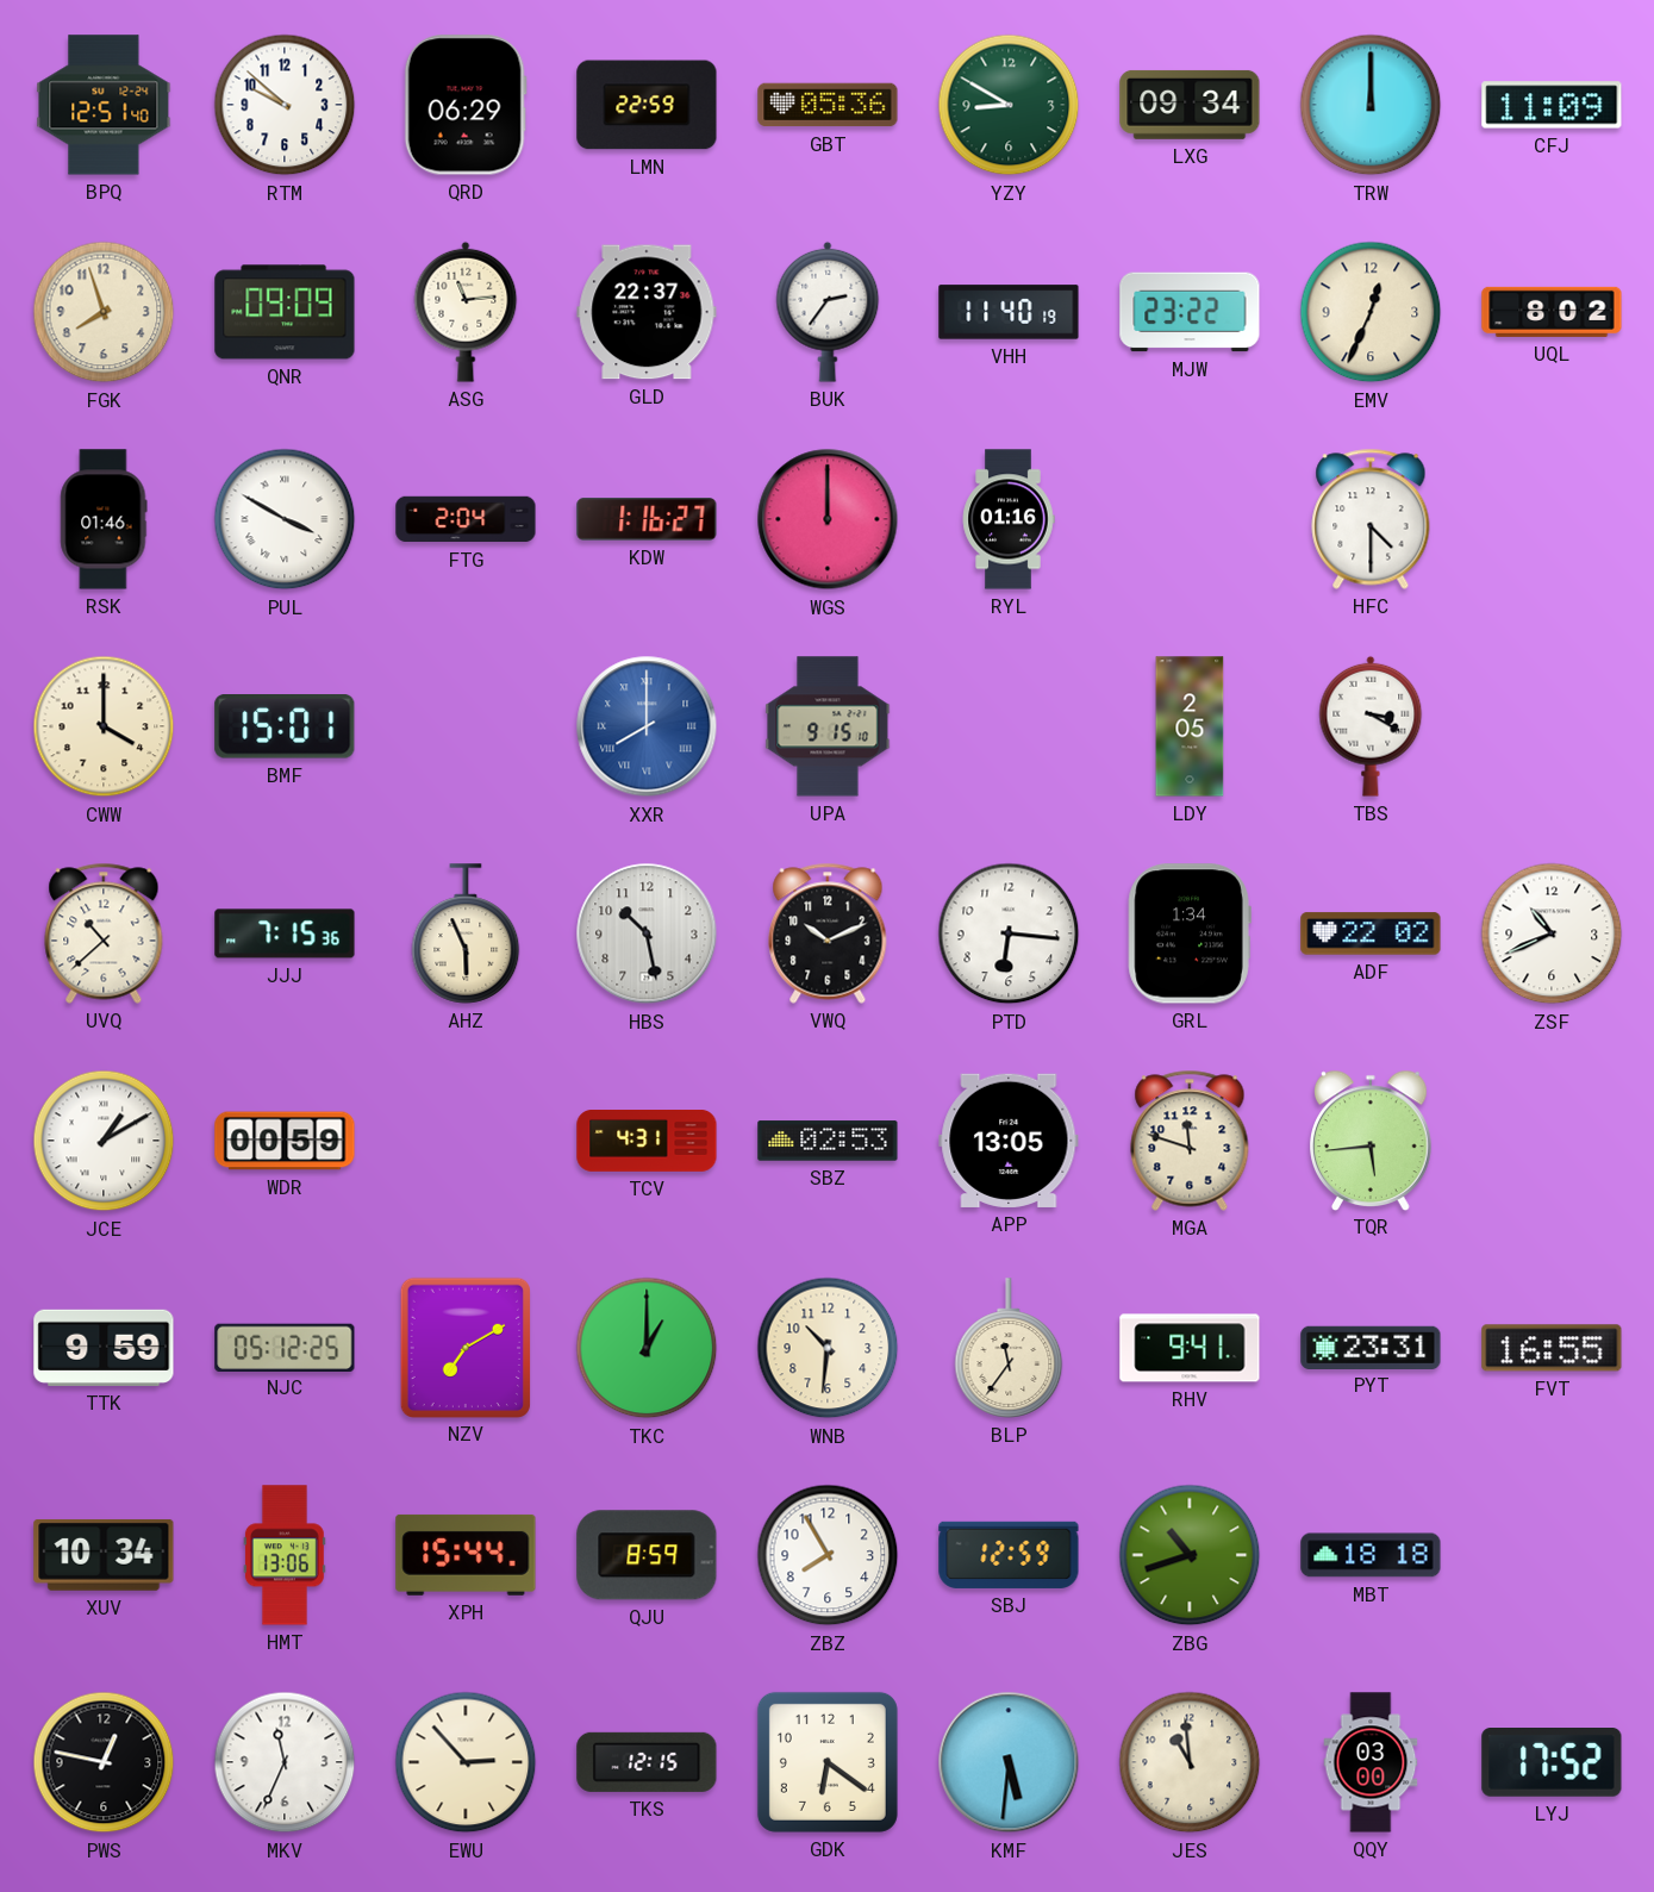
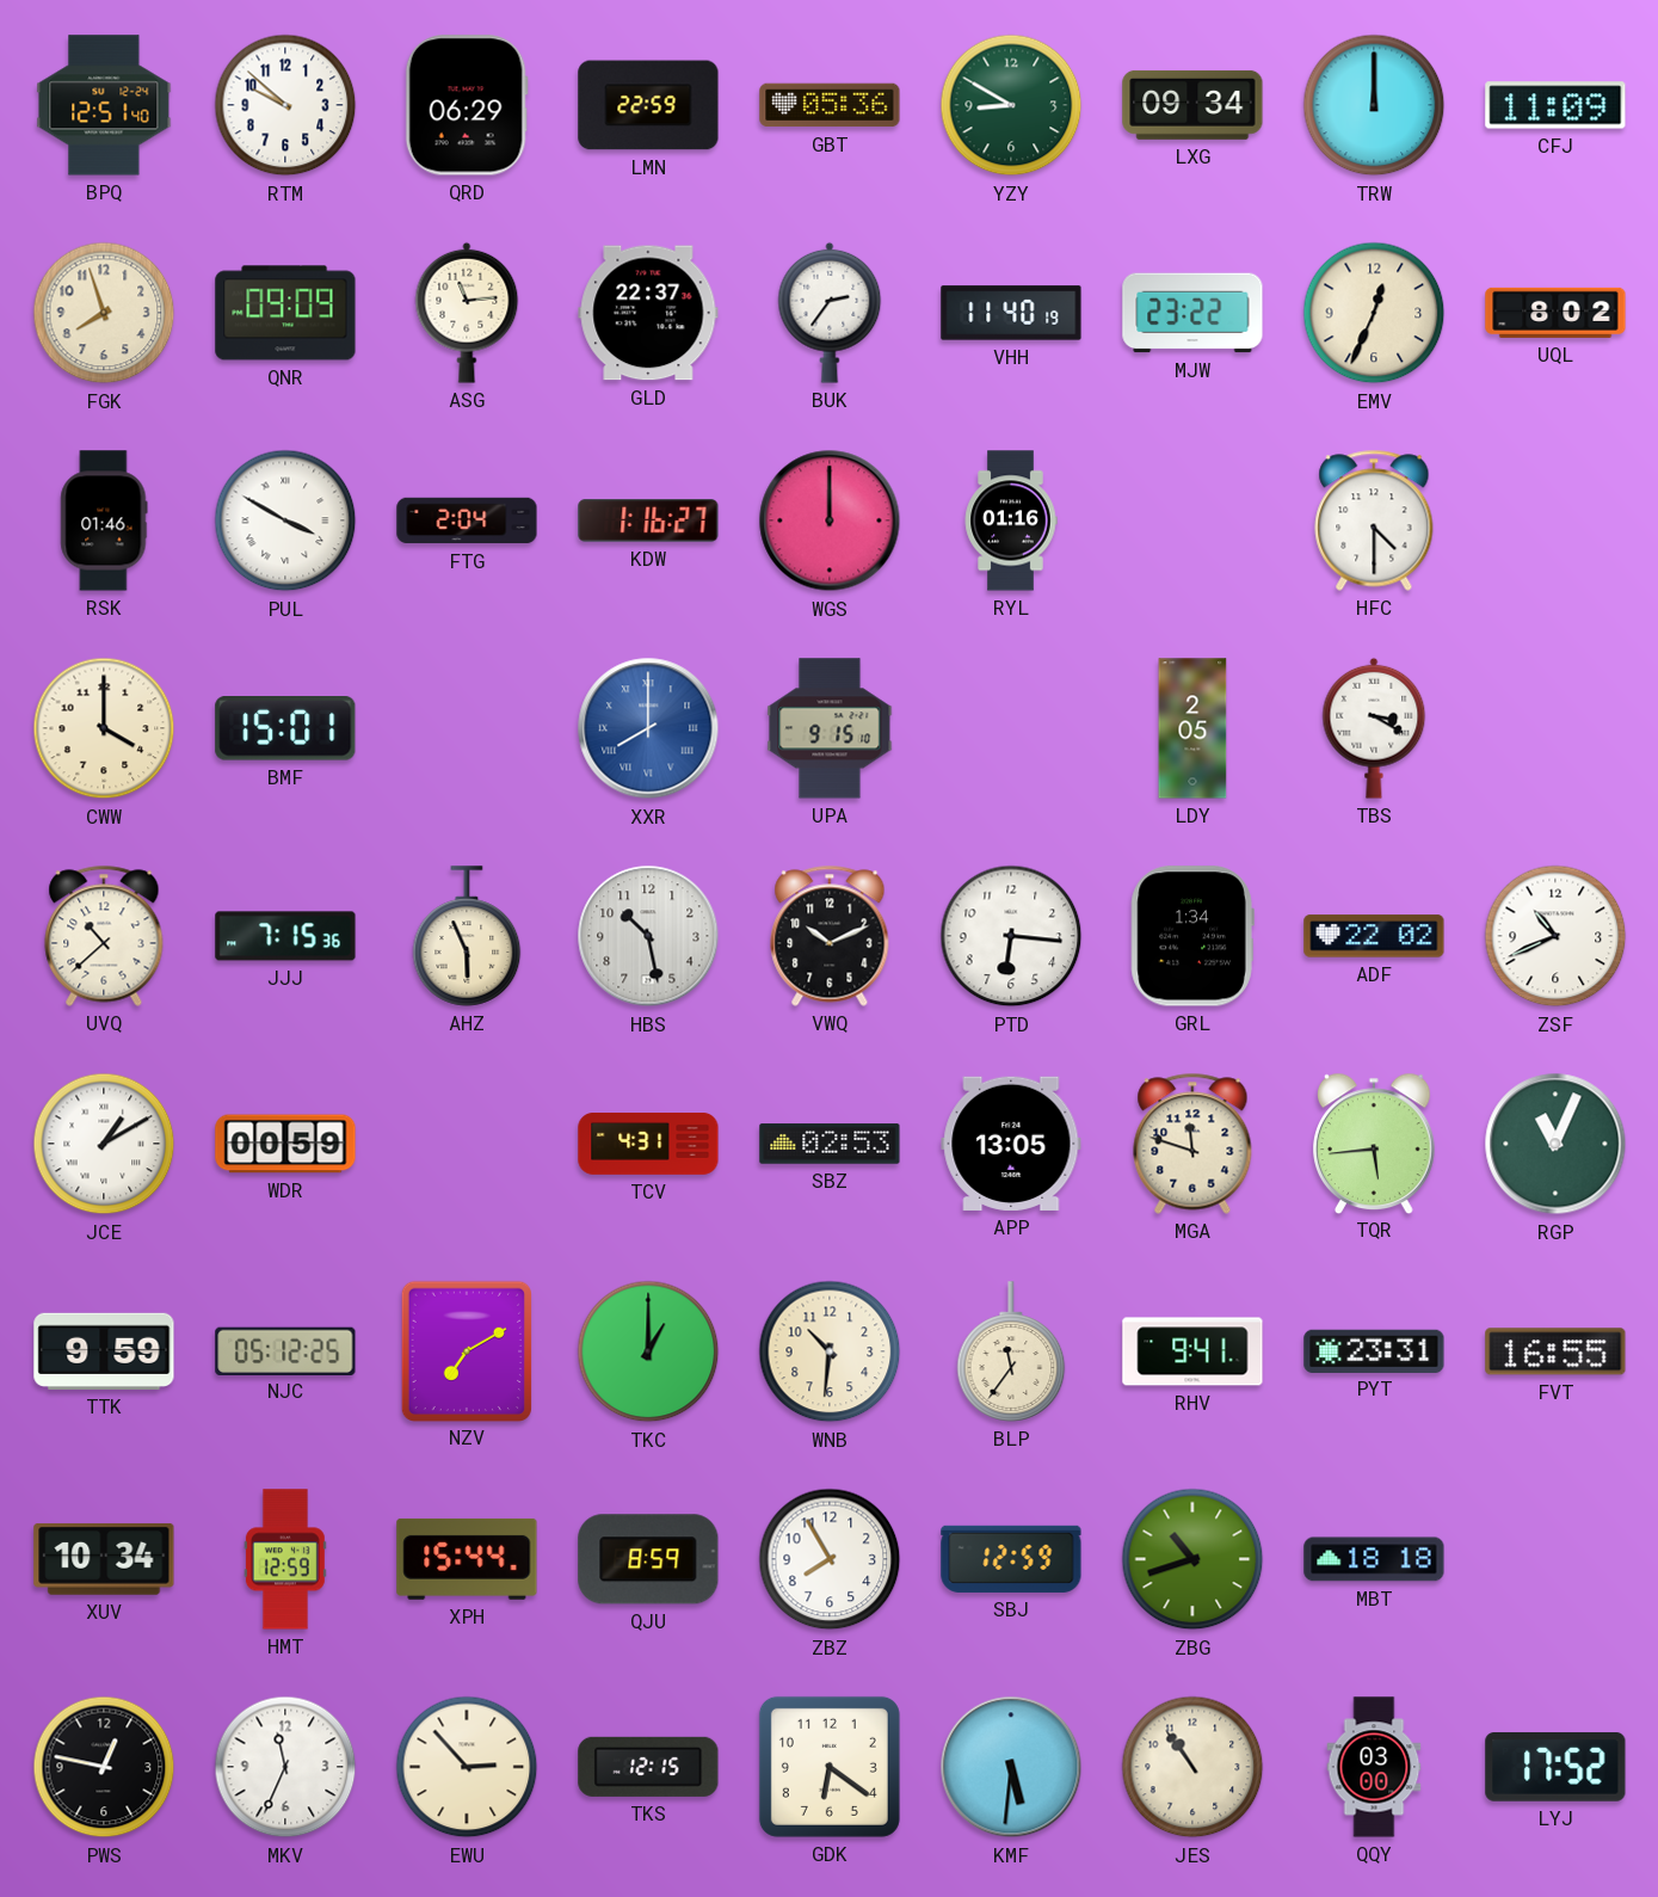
RGP: none -> 11:04
HMT: 13:06 -> 12:59
JES: 10:59 -> 10:54
